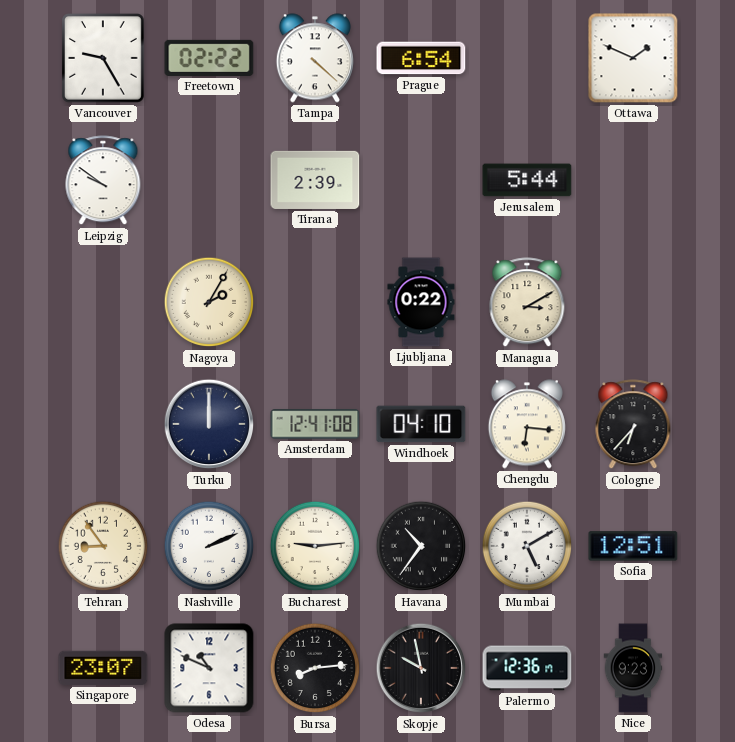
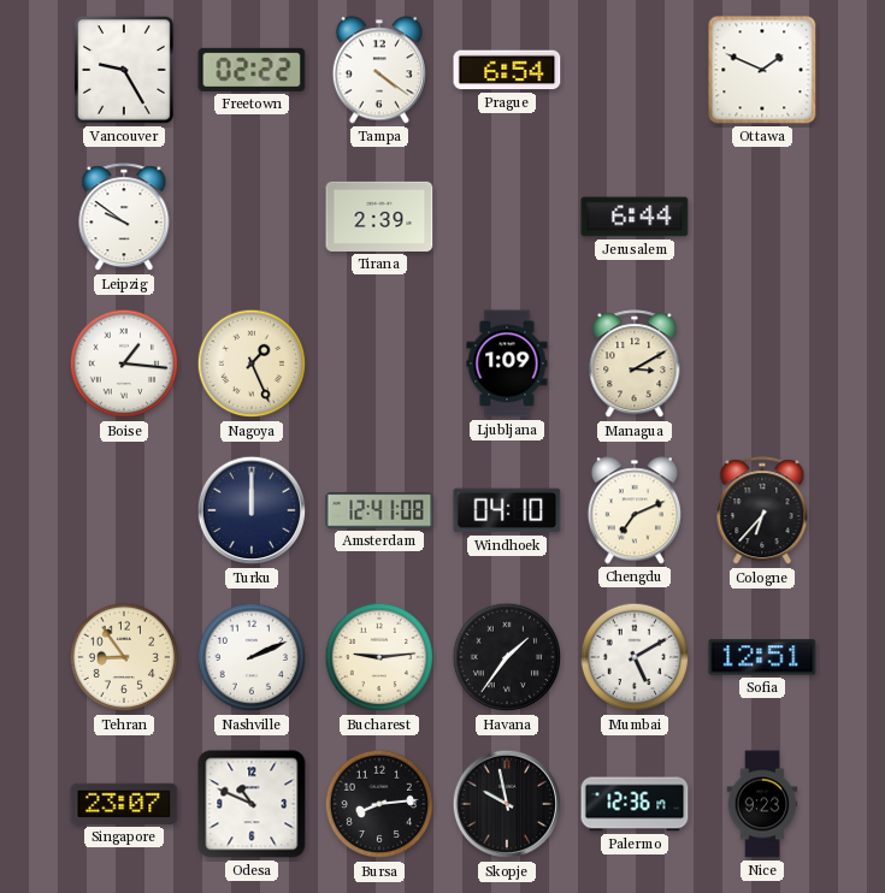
Tampa: 4:22 -> 4:21
Jerusalem: 5:44 -> 6:44
Boise: none -> 1:16
Nagoya: 2:05 -> 1:26
Ljubljana: 0:22 -> 1:09
Chengdu: 6:16 -> 7:11
Havana: 10:36 -> 1:36
